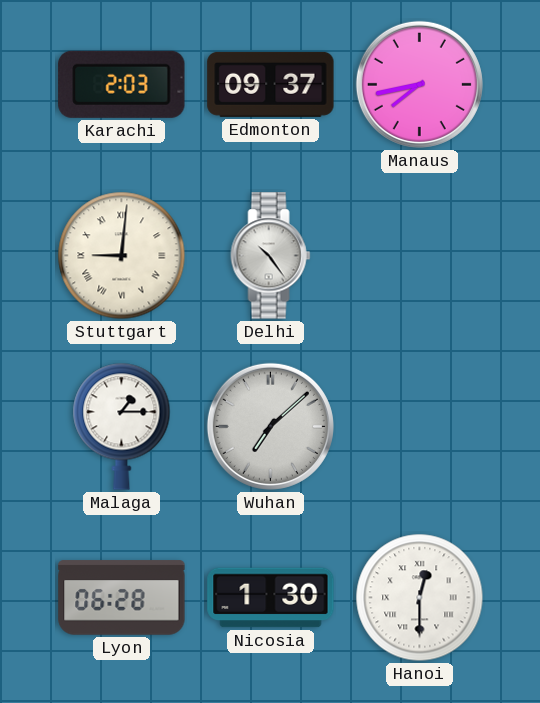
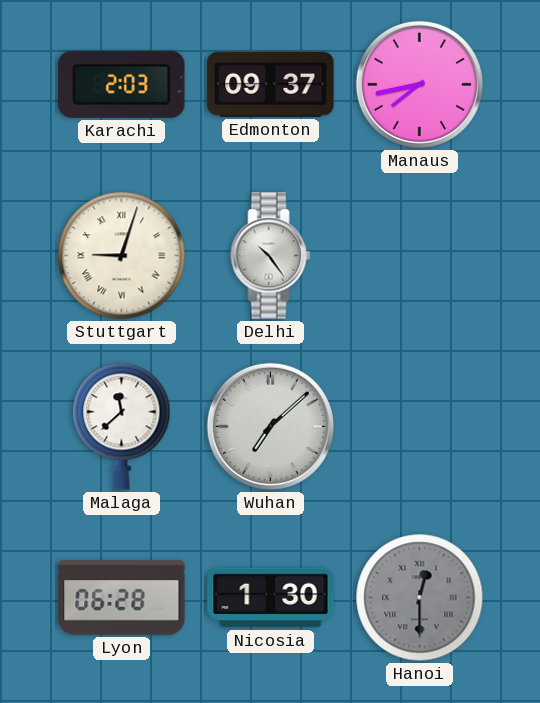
Stuttgart: 9:01 -> 9:03
Malaga: 1:15 -> 11:38
Hanoi dial: white -> grey
